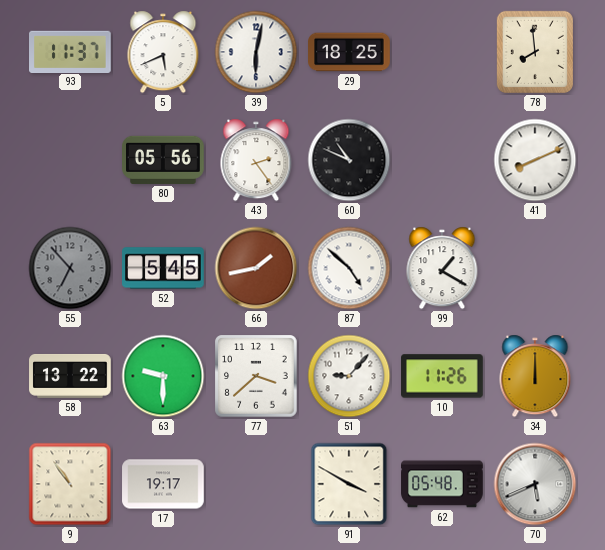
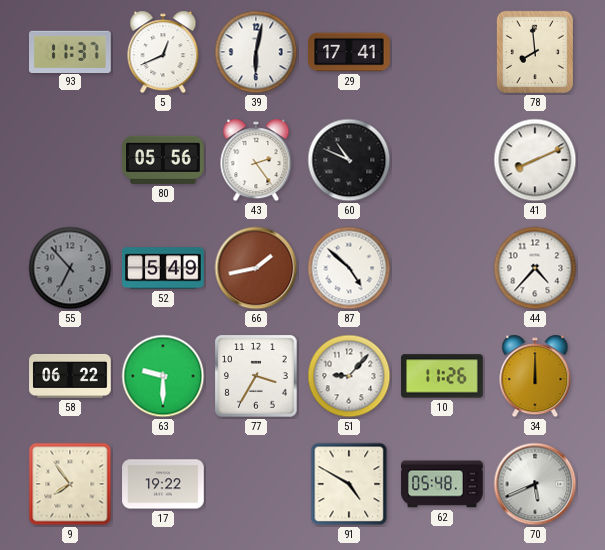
5: 5:41 -> 12:41
29: 18:25 -> 17:41
52: 5:45 -> 5:49
99: 1:20 -> none
44: none -> 4:37
58: 13:22 -> 06:22
77: 3:38 -> 3:35
9: 10:54 -> 7:54
17: 19:17 -> 19:22
91: 3:50 -> 4:50
